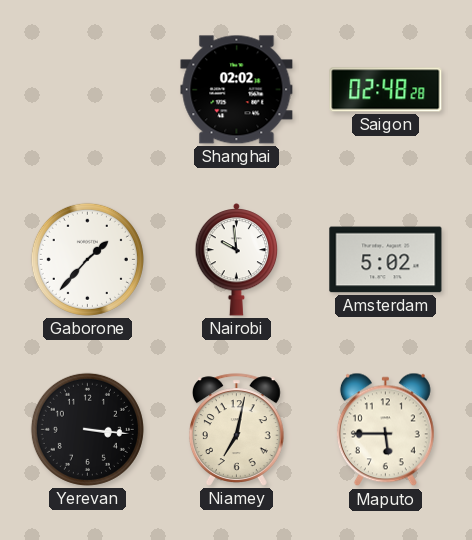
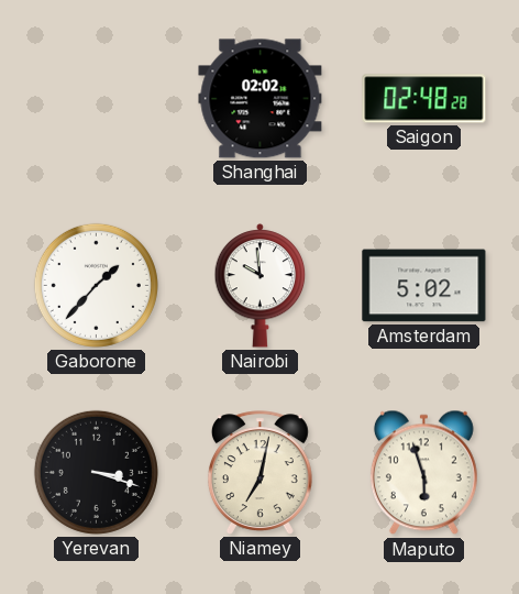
Yerevan: 3:16 -> 3:18
Maputo: 5:45 -> 5:57
